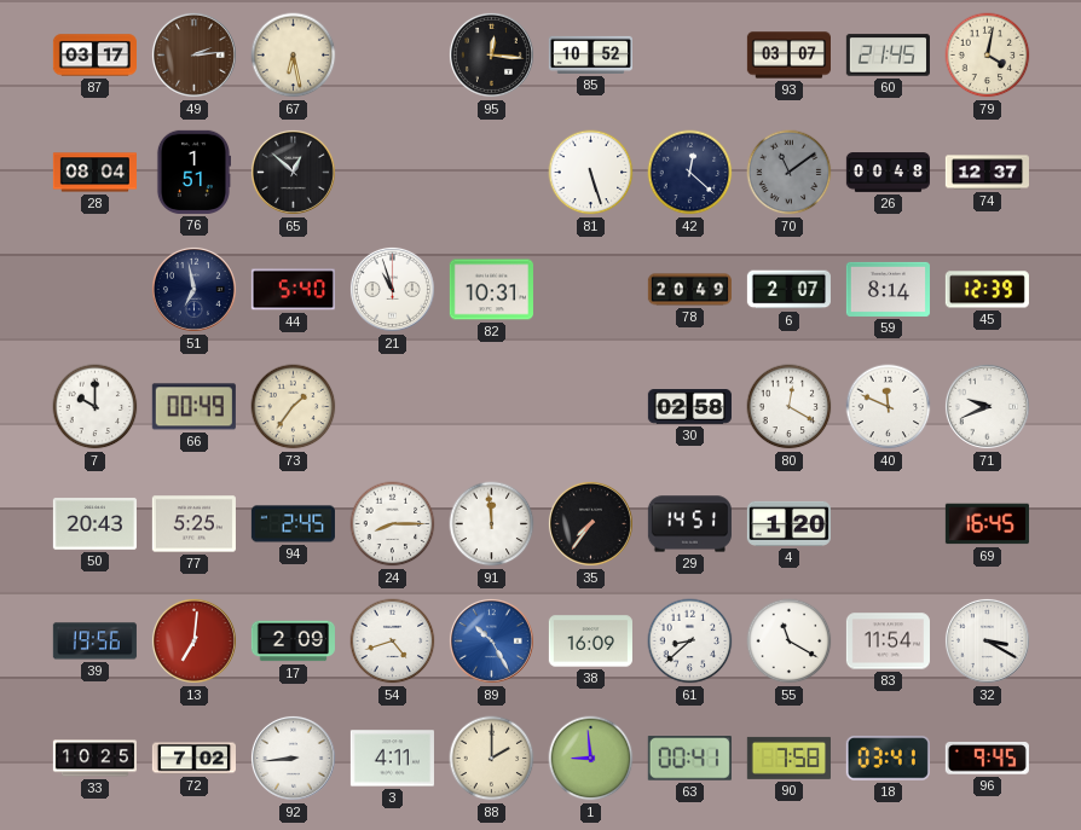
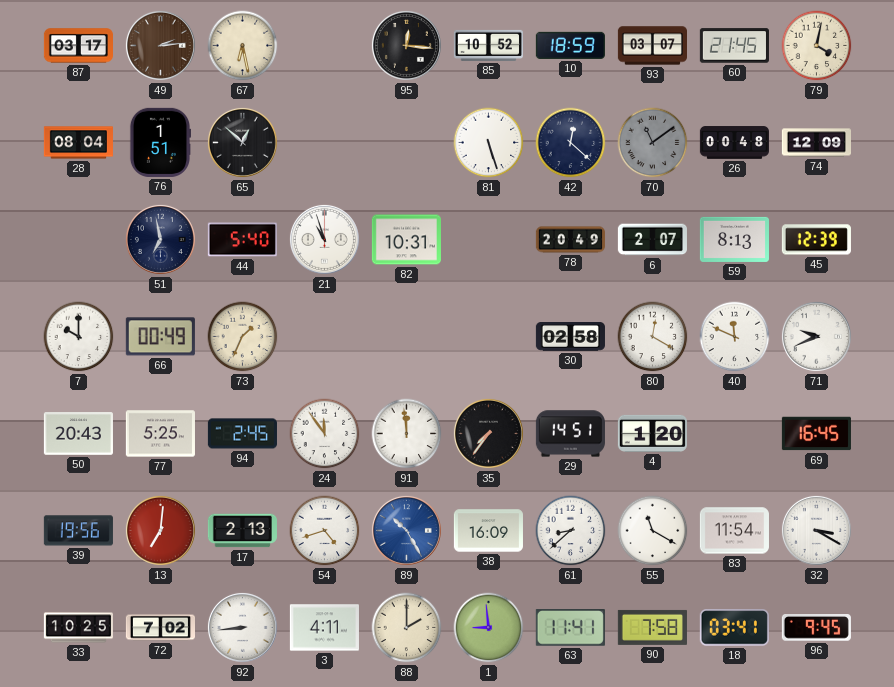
10: none -> 18:59
74: 12:37 -> 12:09
59: 8:14 -> 8:13
73: 1:36 -> 1:34
24: 8:15 -> 11:54
17: 2:09 -> 2:13
63: 00:41 -> 11:41
